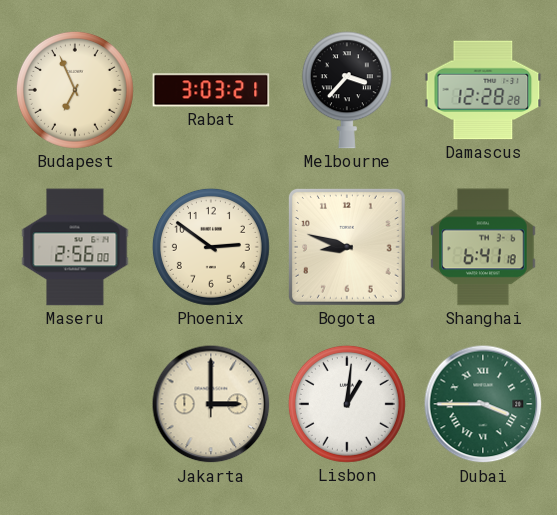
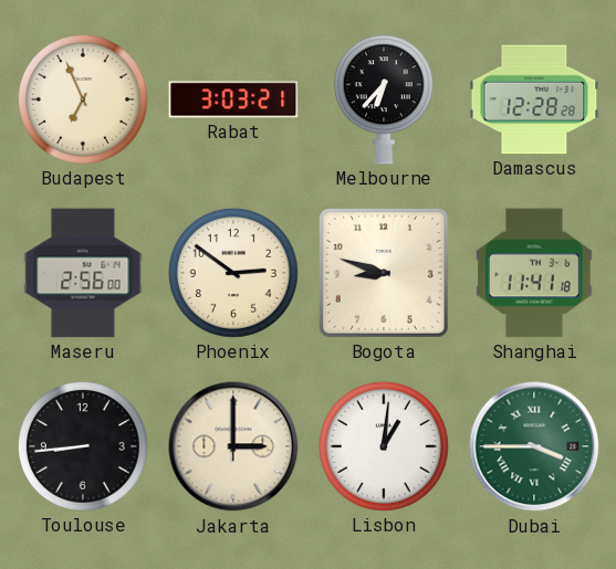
Melbourne: 3:37 -> 6:37
Shanghai: 6:41 -> 11:41
Toulouse: none -> 8:44
